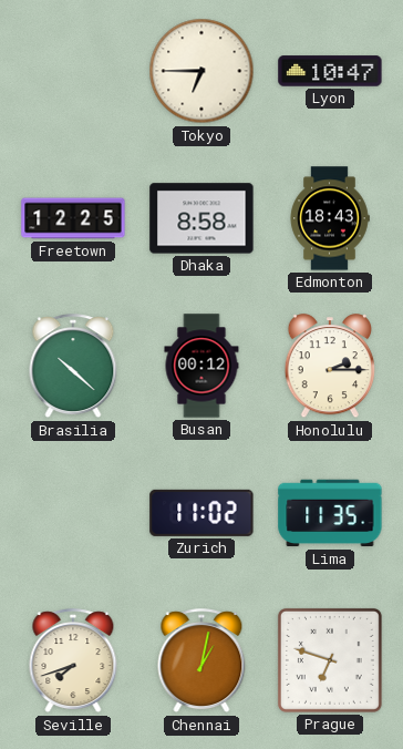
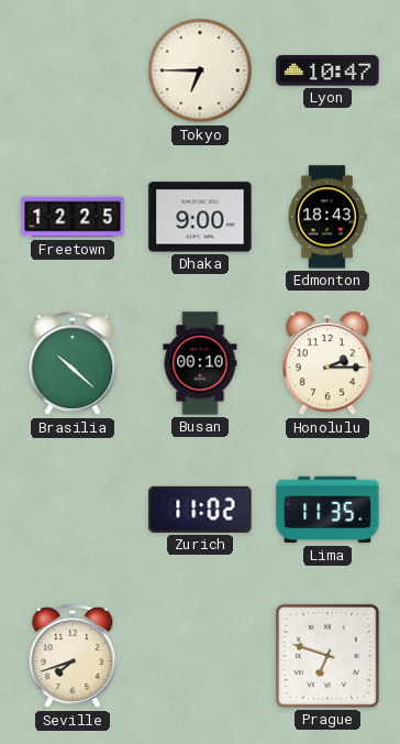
Dhaka: 8:58 -> 9:00
Busan: 00:12 -> 00:10
Chennai: 1:02 -> none
